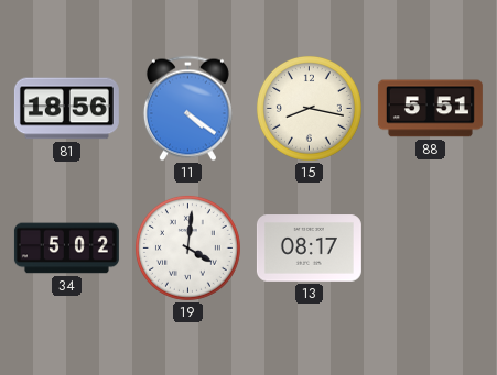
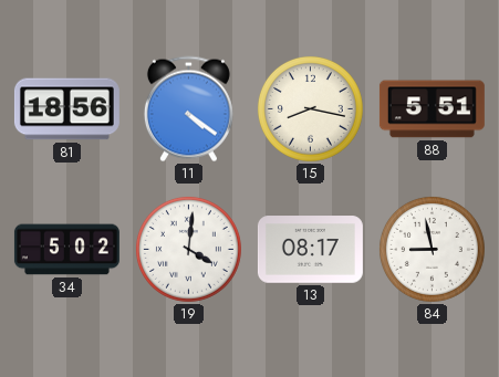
84: none -> 8:58
